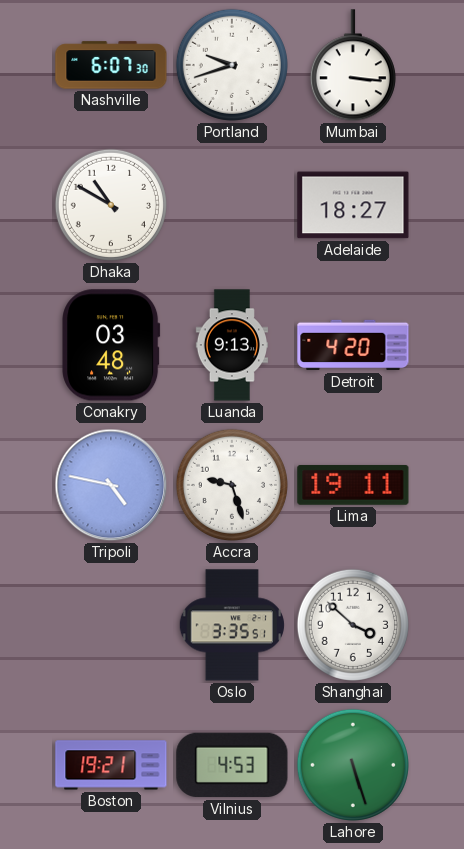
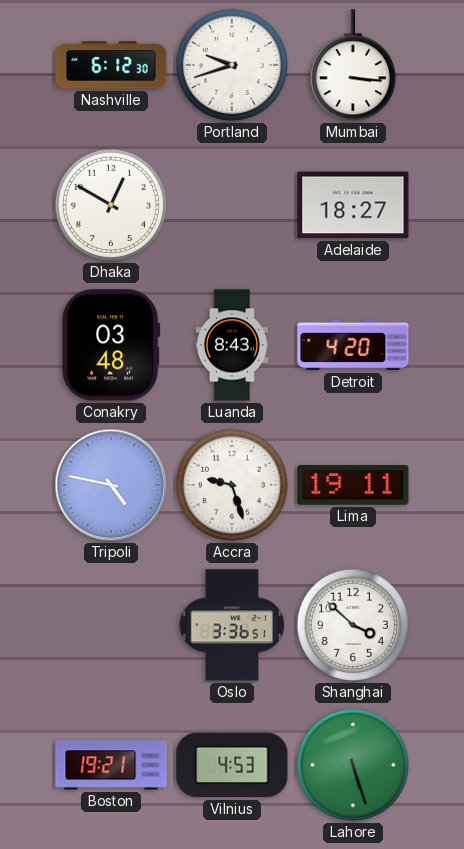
Nashville: 6:07 -> 6:12
Dhaka: 10:50 -> 12:50
Luanda: 9:13 -> 8:43
Oslo: 3:35 -> 3:36
